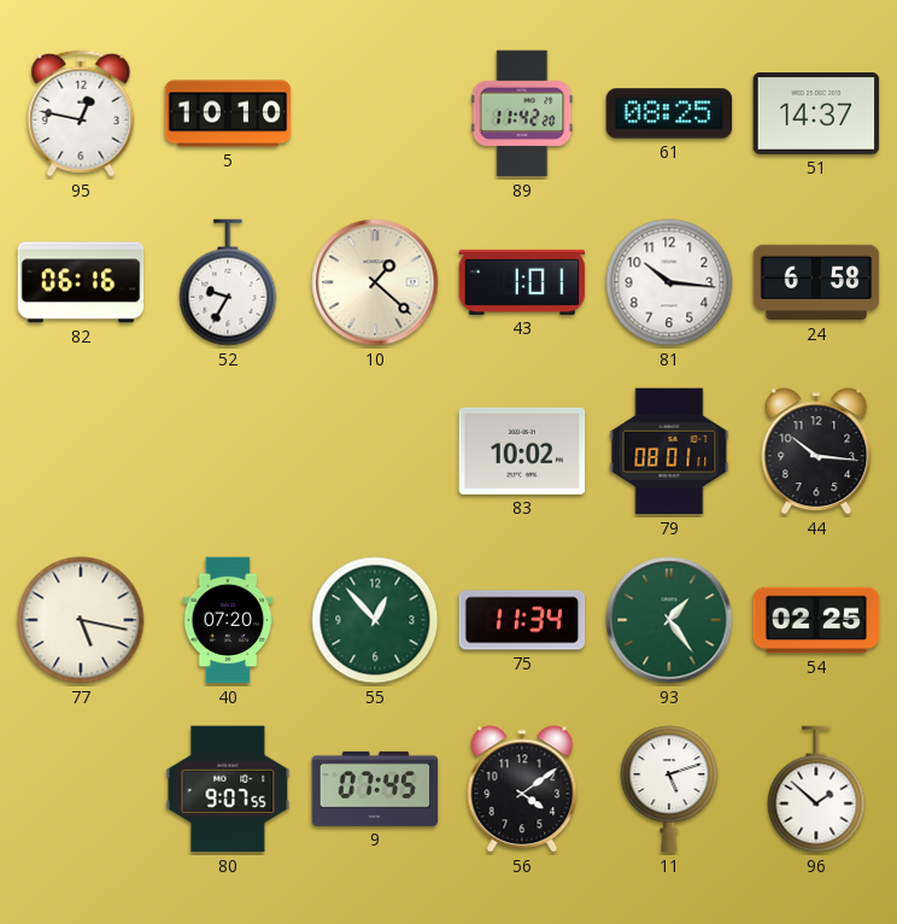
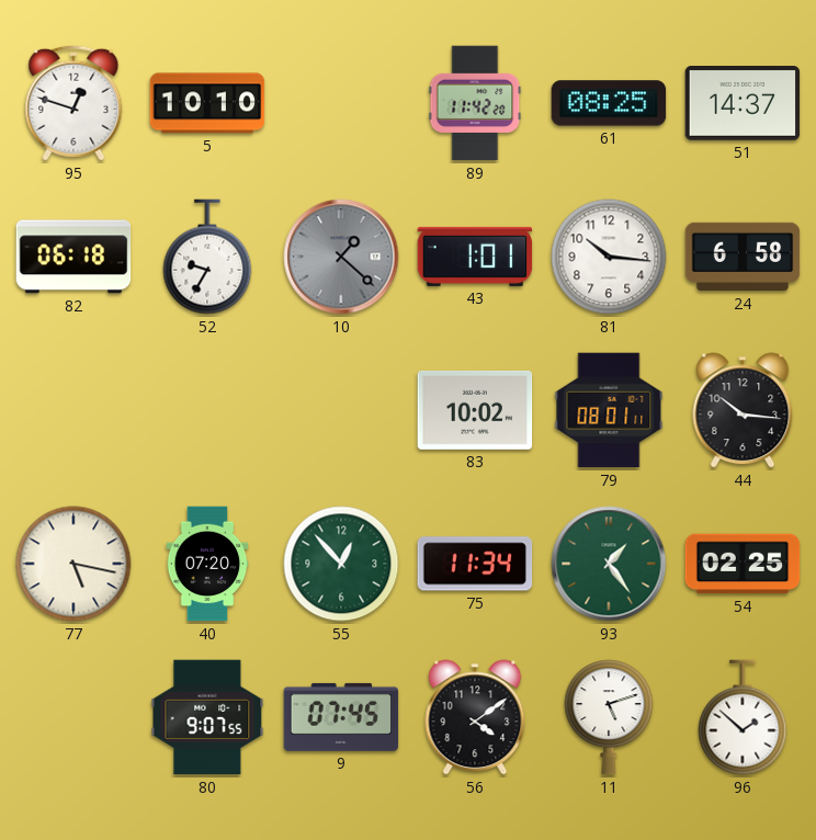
95: 12:47 -> 12:48
82: 06:16 -> 06:18
10 dial: cream -> grey
